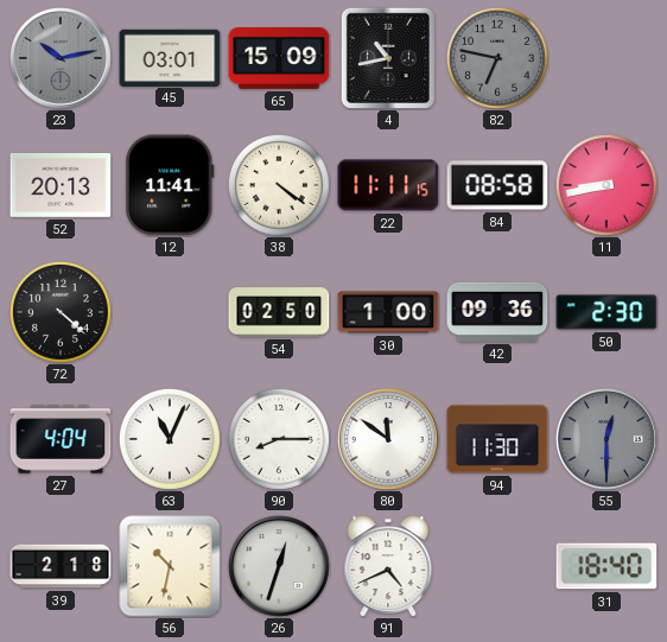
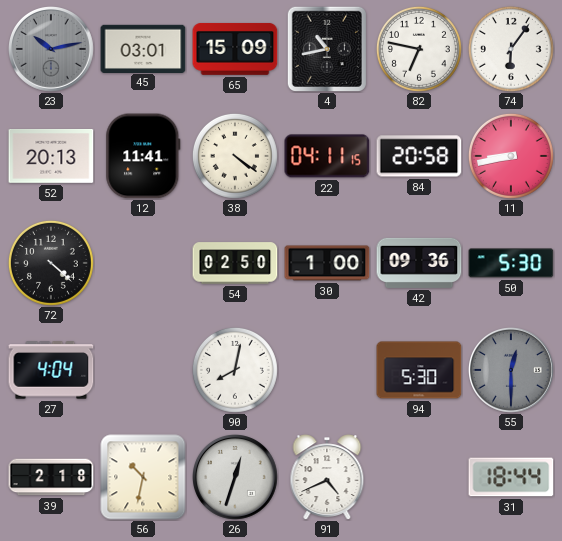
82 dial: grey -> white
74: none -> 6:06
22: 11:11 -> 04:11
84: 08:58 -> 20:58
50: 2:30 -> 5:30
63: 11:04 -> none
90: 8:15 -> 8:02
80: 11:51 -> none
94: 11:30 -> 5:30
31: 18:40 -> 18:44
